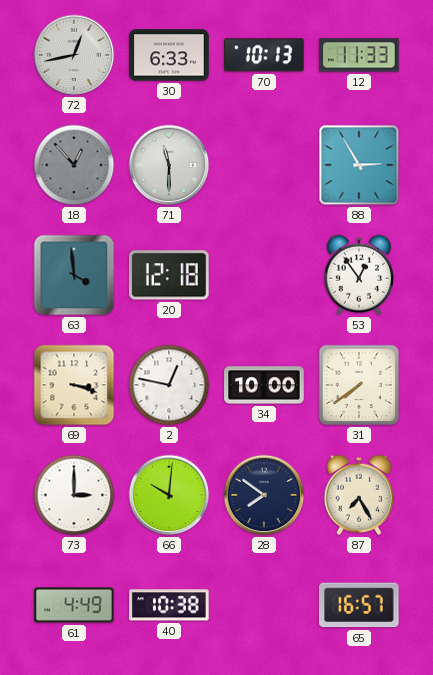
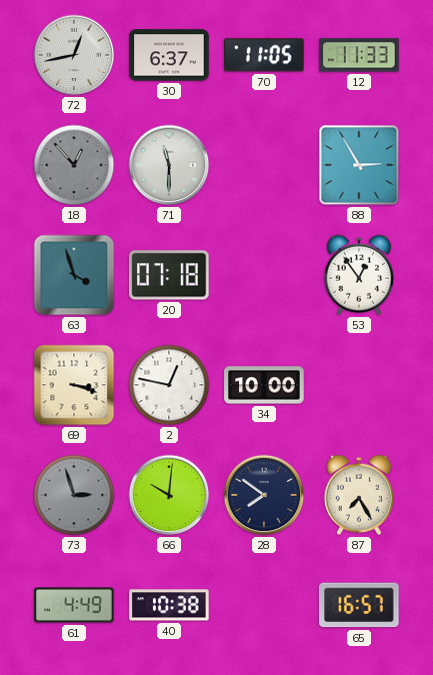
30: 6:33 -> 6:37
70: 10:13 -> 11:05
63: 3:59 -> 3:57
20: 12:18 -> 07:18
31: 7:39 -> none
73: 3:00 -> 2:57
73 dial: white -> grey
